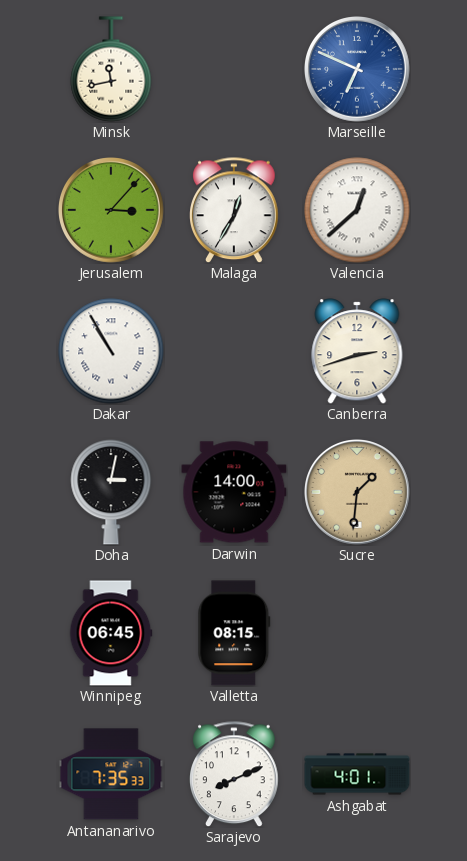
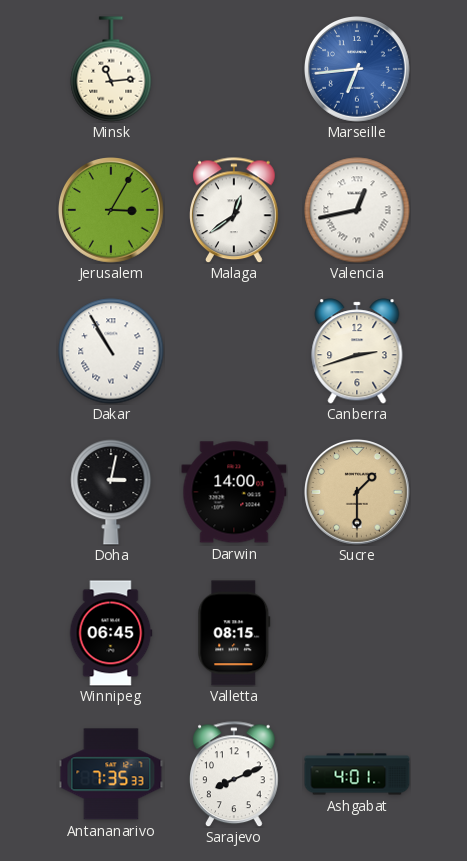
Minsk: 11:43 -> 11:14
Marseille: 6:49 -> 6:44
Jerusalem: 3:07 -> 3:05
Malaga: 12:35 -> 12:39
Valencia: 12:38 -> 12:43
Sucre: 1:31 -> 1:30
